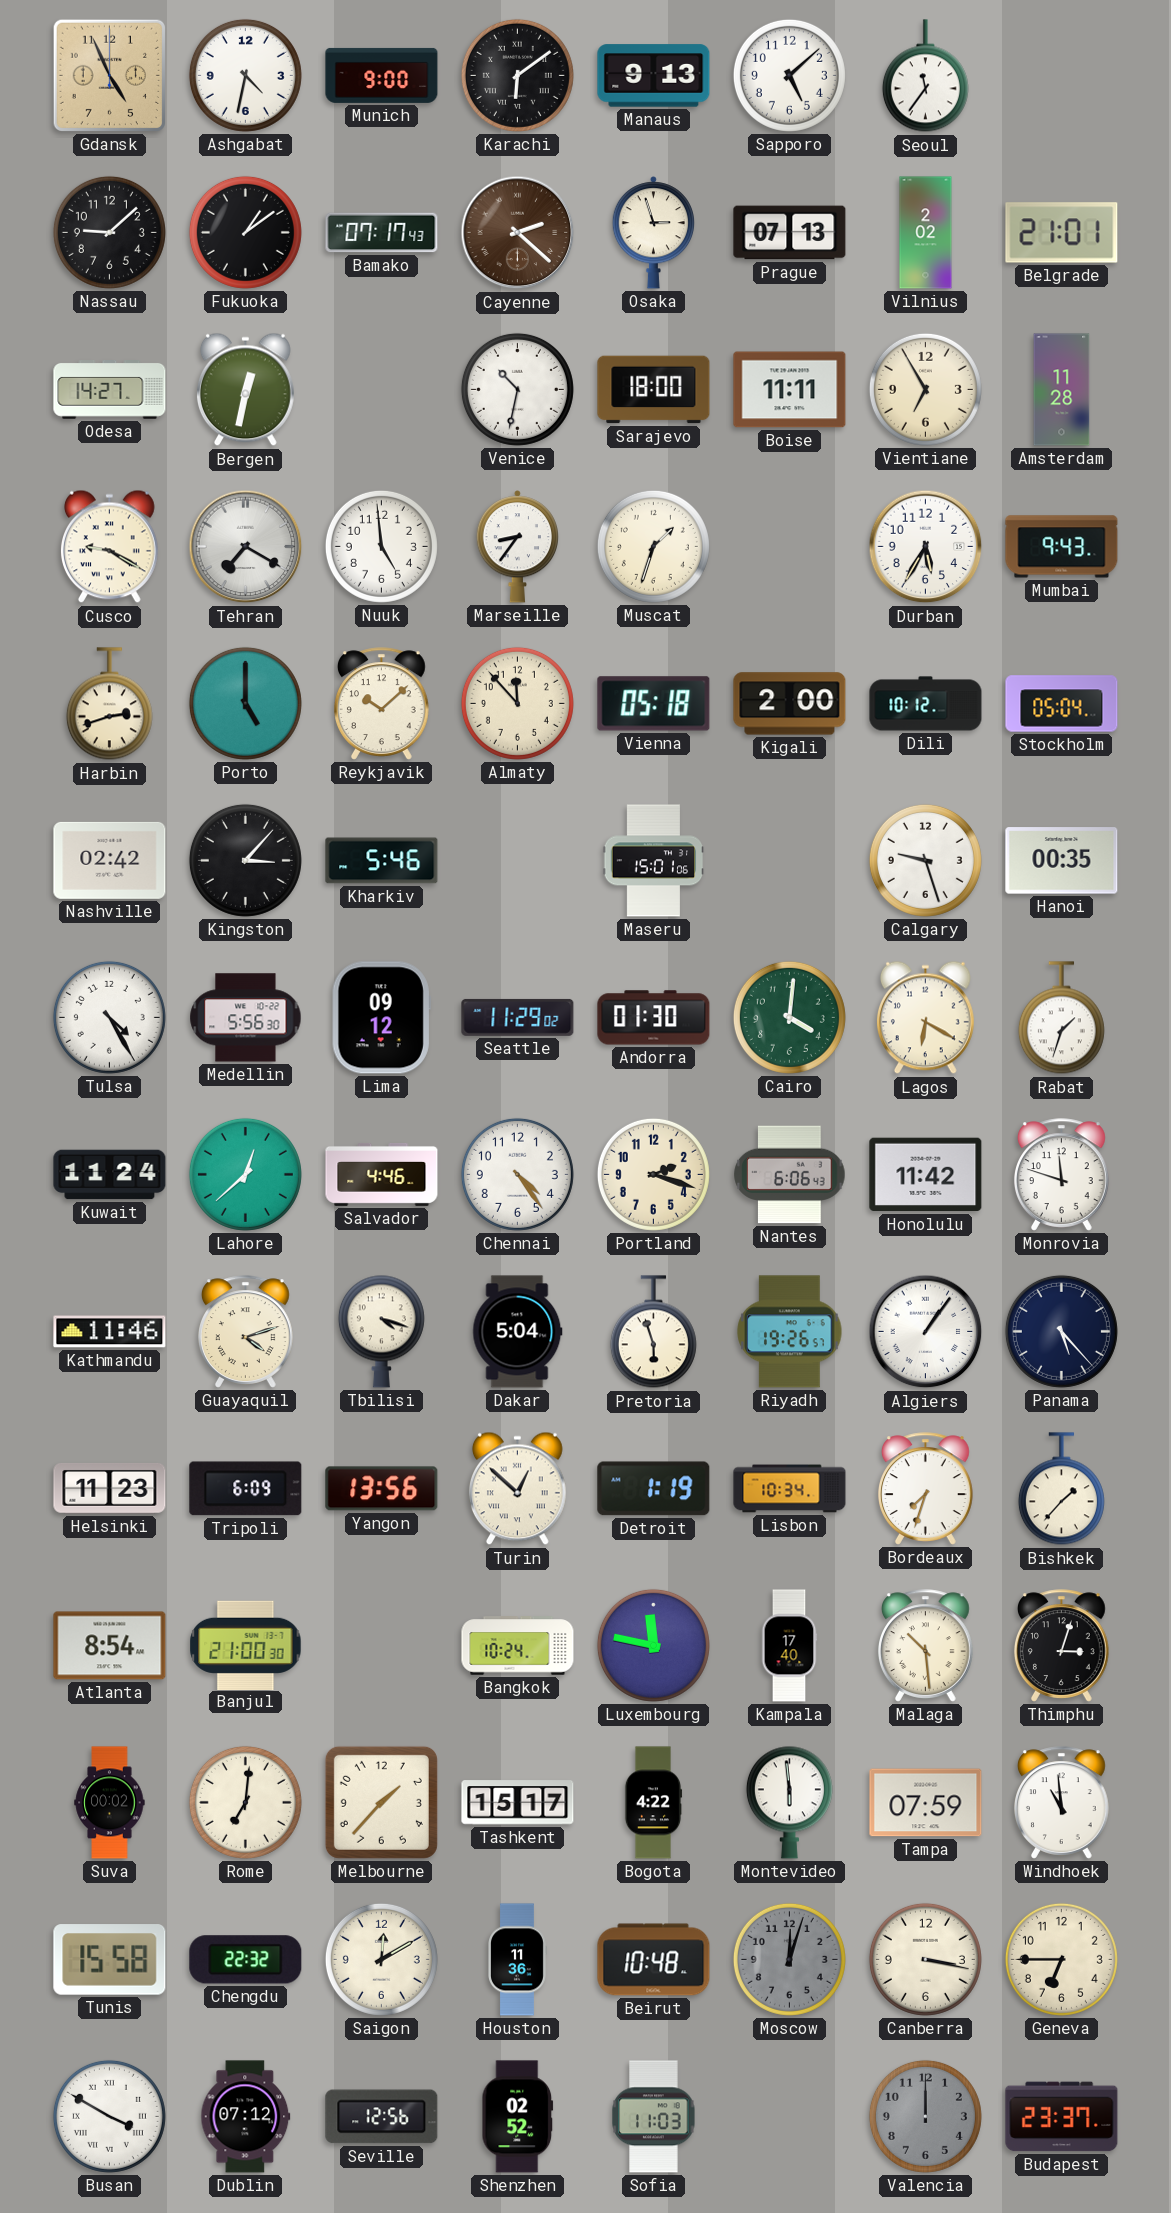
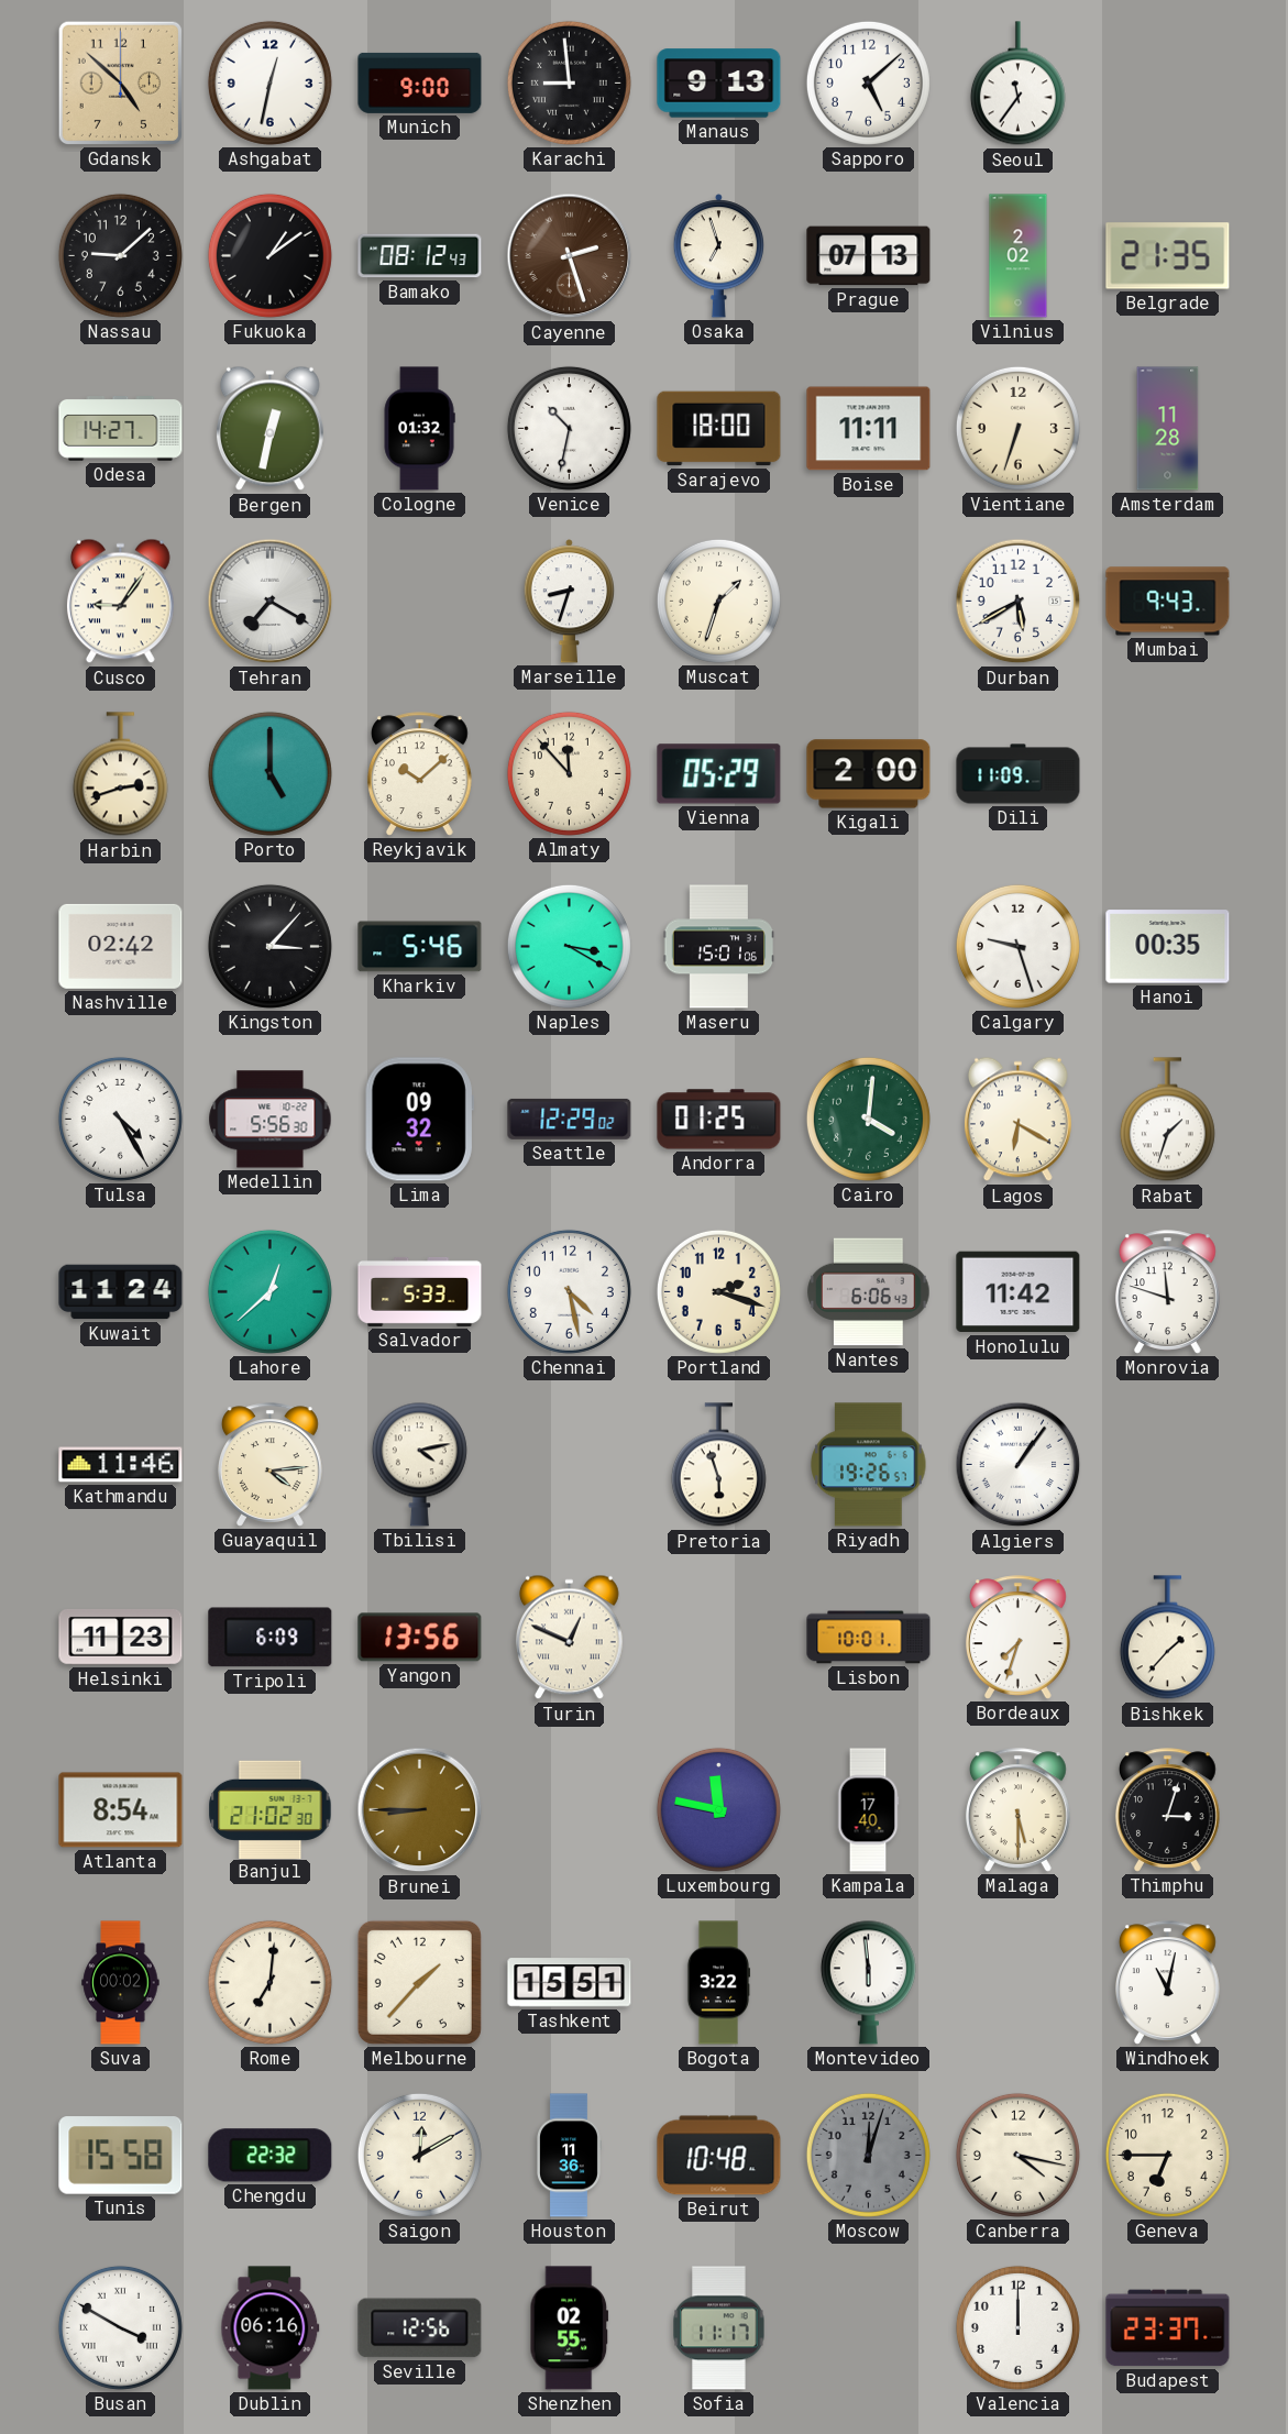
Gdansk: 4:56 -> 4:52
Ashgabat: 4:32 -> 12:32
Karachi: 6:09 -> 8:59
Bamako: 07:17 -> 08:12
Cayenne: 2:22 -> 2:27
Osaka: 2:57 -> 6:57
Belgrade: 21:01 -> 21:35
Cologne: none -> 01:32
Vientiane: 6:55 -> 6:33
Cusco: 9:20 -> 9:06
Nuuk: 4:59 -> none
Marseille: 8:36 -> 8:33
Durban: 5:35 -> 5:40
Vienna: 05:18 -> 05:29
Dili: 10:12 -> 11:09
Stockholm: 05:04 -> none
Naples: none -> 3:20
Lima: 09:12 -> 09:32
Seattle: 11:29 -> 12:29
Andorra: 01:30 -> 01:25
Salvador: 4:46 -> 5:33
Chennai: 4:24 -> 4:28
Guayaquil: 4:12 -> 4:14
Tbilisi: 4:18 -> 4:13
Dakar: 5:04 -> none
Panama: 5:23 -> none
Turin: 12:52 -> 12:49
Detroit: 1:19 -> none
Lisbon: 10:34 -> 10:01
Banjul: 21:00 -> 21:02
Brunei: none -> 8:45
Bangkok: 10:24 -> none
Malaga: 10:29 -> 5:30
Tashkent: 15:17 -> 15:51
Bogota: 4:22 -> 3:22
Tampa: 07:59 -> none
Windhoek: 10:59 -> 11:02
Canberra: 3:17 -> 4:17
Dublin: 07:12 -> 06:16
Shenzhen: 02:52 -> 02:55
Sofia: 11:03 -> 11:17
Valencia dial: grey -> white
